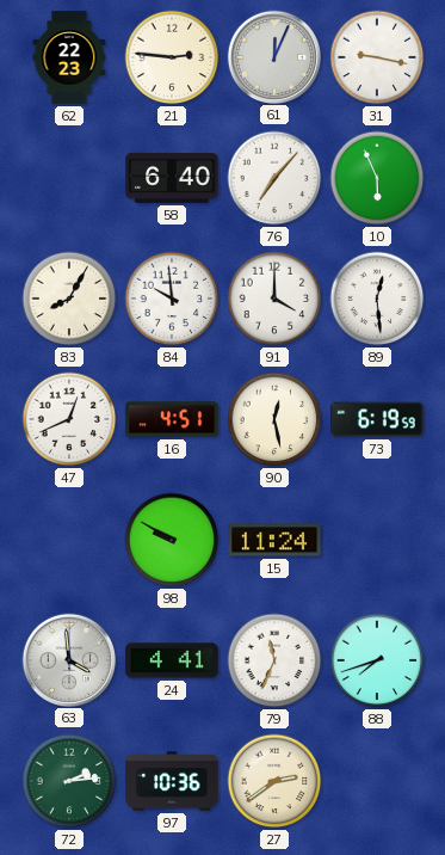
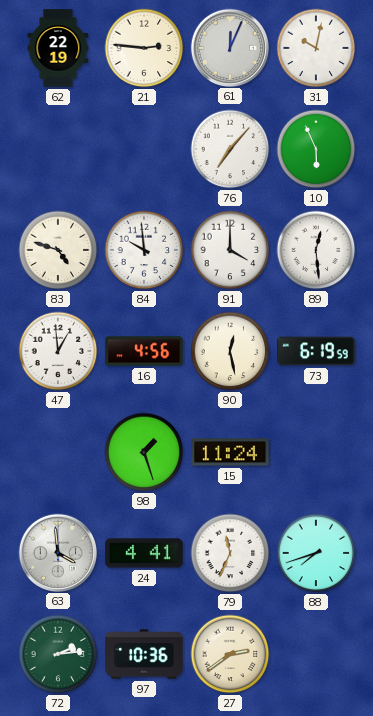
62: 22:23 -> 22:19
31: 9:17 -> 10:02
58: 6:40 -> none
83: 8:05 -> 4:48
47: 12:41 -> 12:59
16: 4:51 -> 4:56
98: 9:50 -> 1:27
